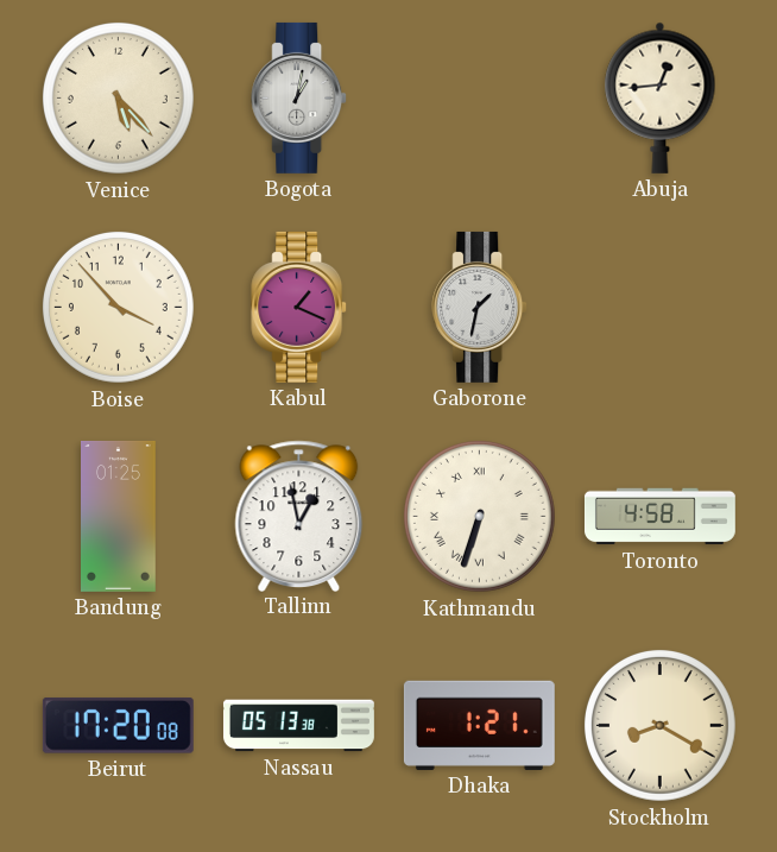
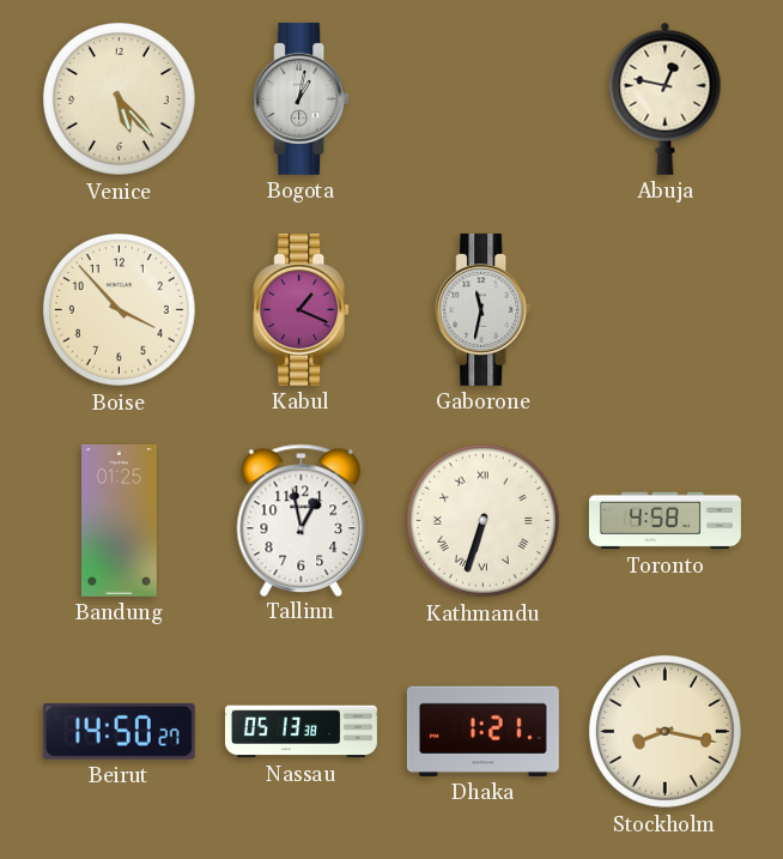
Abuja: 12:44 -> 12:47
Gaborone: 1:32 -> 11:32
Beirut: 17:20 -> 14:50
Stockholm: 8:20 -> 8:17
